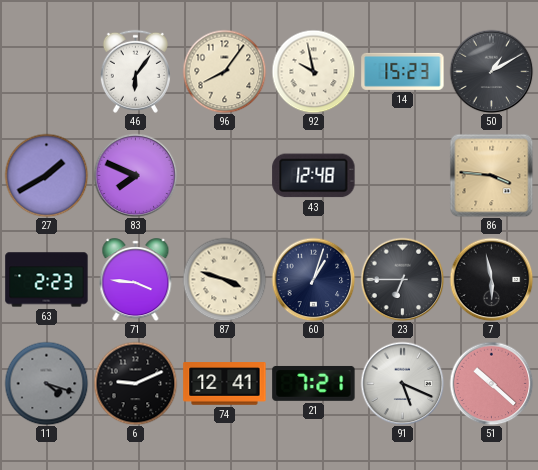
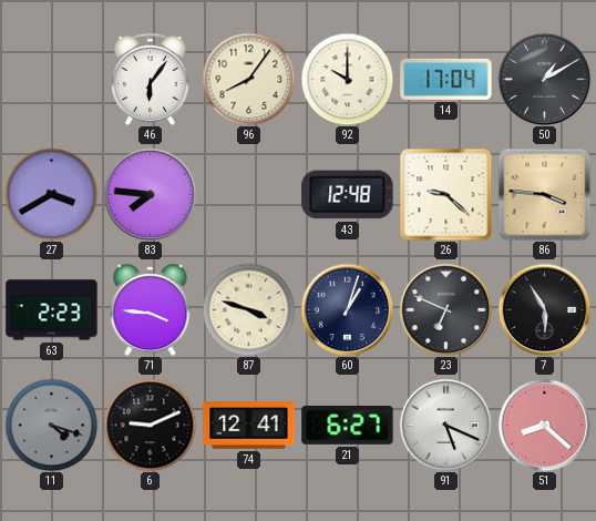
92: 9:58 -> 10:00
14: 15:23 -> 17:04
27: 1:40 -> 3:40
83: 7:49 -> 7:46
26: none -> 9:22
23: 6:45 -> 6:49
7: 5:58 -> 5:55
21: 7:21 -> 6:27
51: 10:22 -> 8:22
